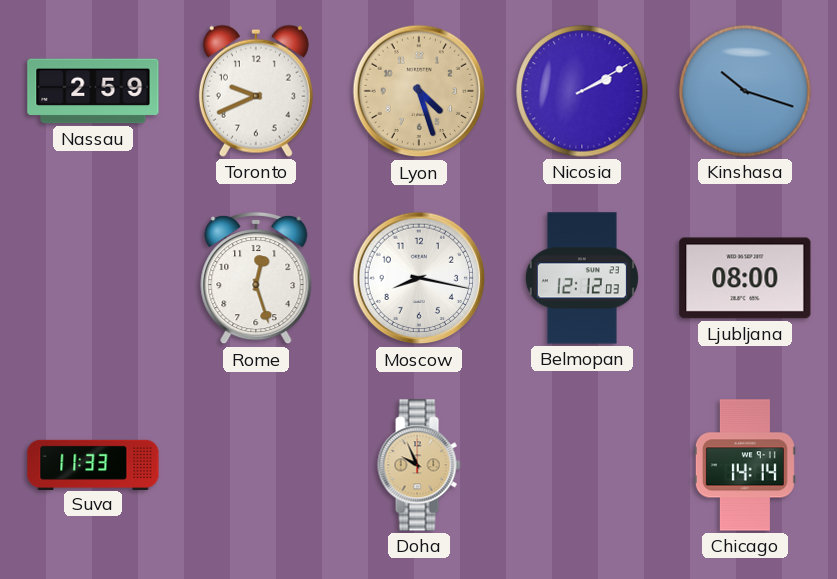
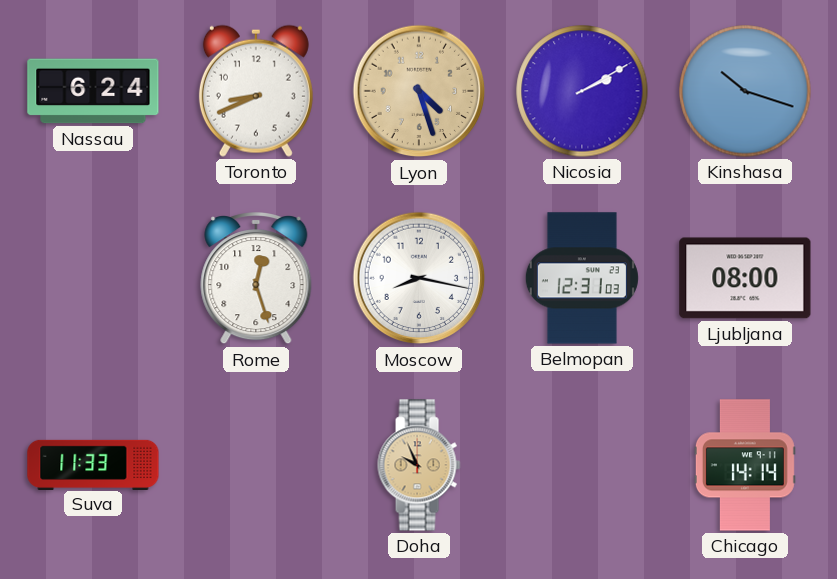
Nassau: 2:59 -> 6:24
Toronto: 9:41 -> 8:41
Belmopan: 12:12 -> 12:31
